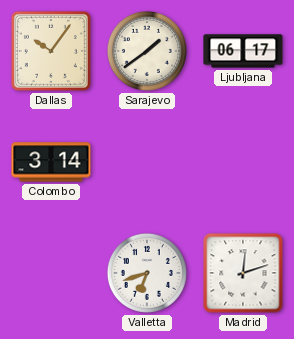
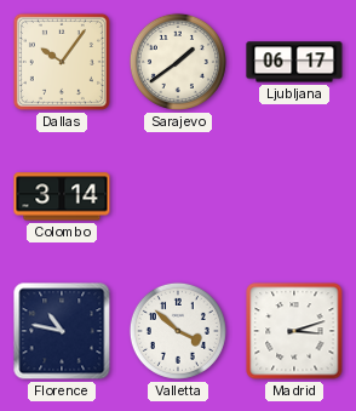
Florence: none -> 10:47
Valletta: 6:42 -> 3:52
Madrid: 12:12 -> 3:12
